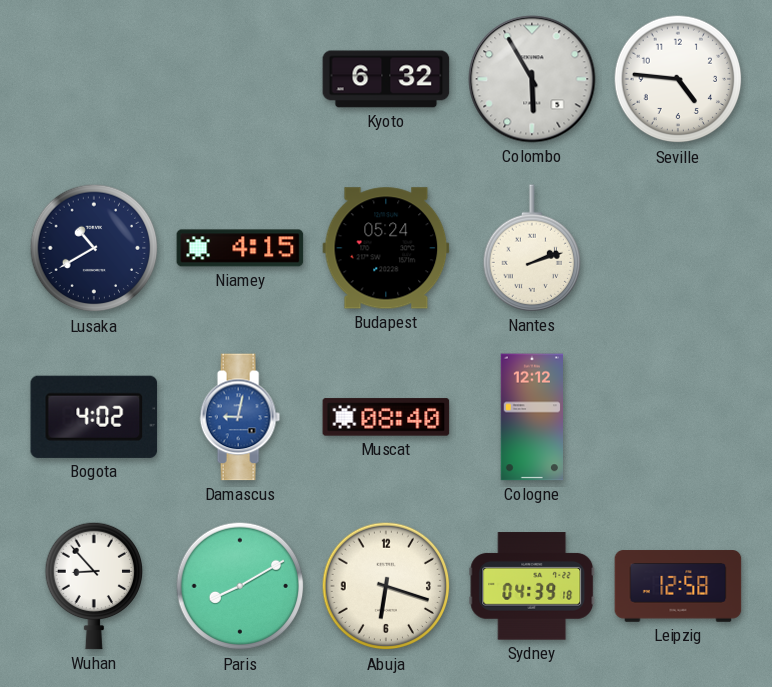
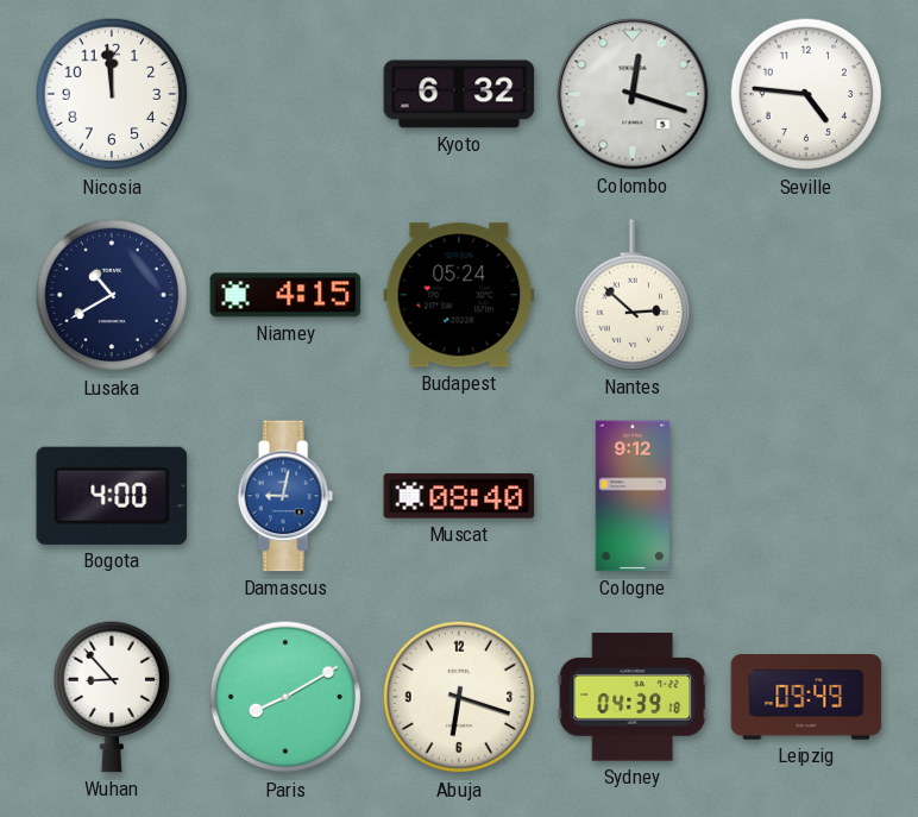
Nicosia: none -> 11:59
Colombo: 5:55 -> 12:18
Nantes: 2:12 -> 2:52
Bogota: 4:02 -> 4:00
Cologne: 12:12 -> 9:12
Leipzig: 12:58 -> 09:49
